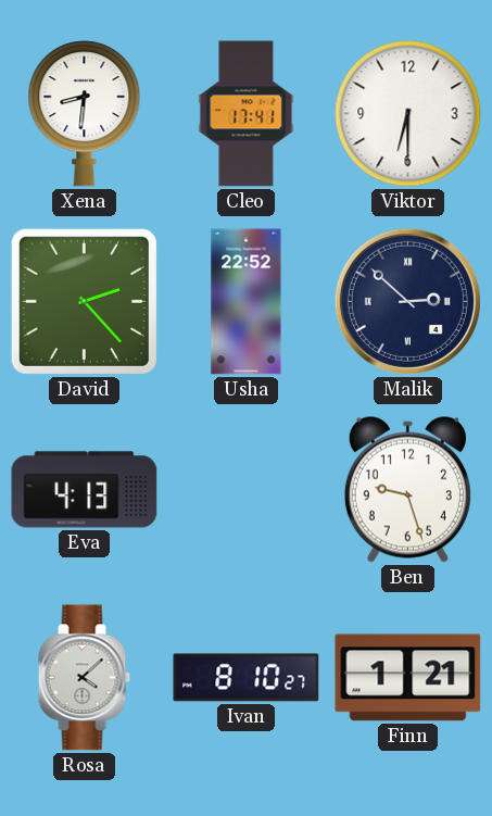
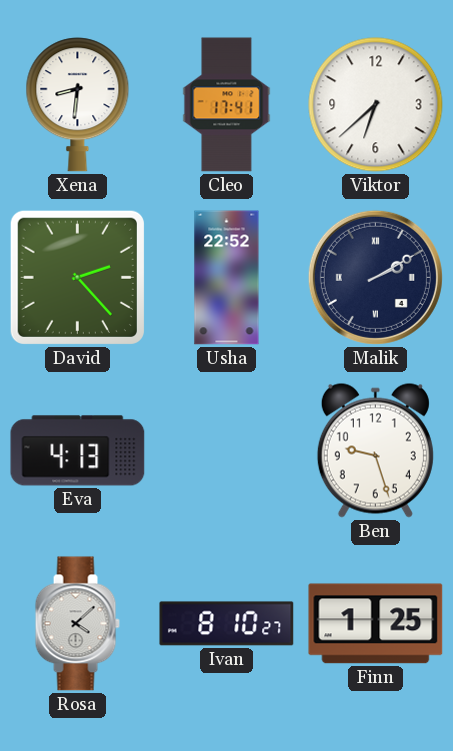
Viktor: 6:30 -> 6:38
Malik: 2:52 -> 2:10
Finn: 1:21 -> 1:25
